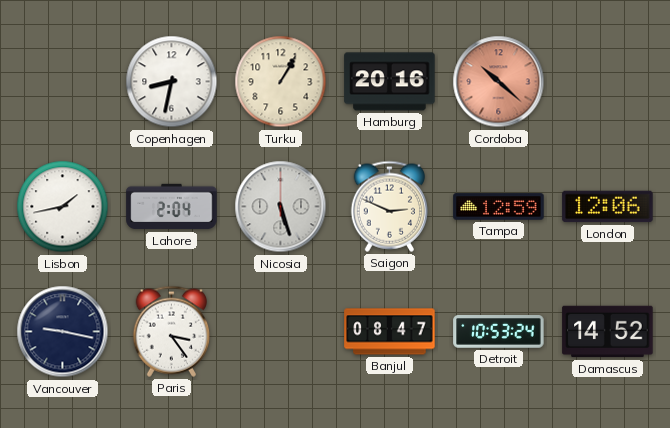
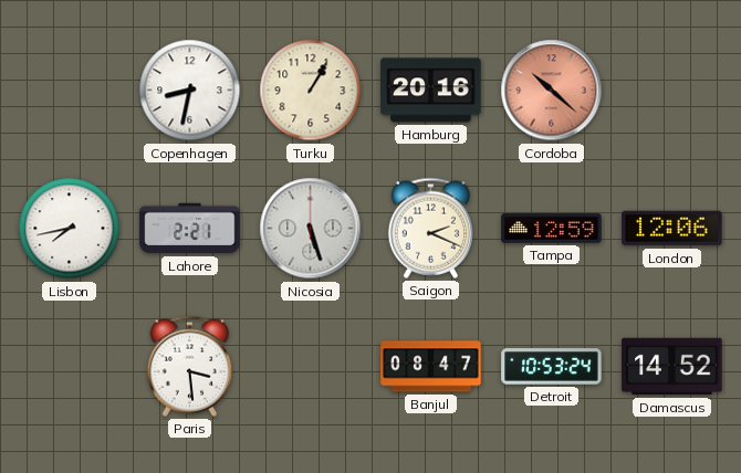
Lisbon: 1:43 -> 7:43
Lahore: 2:04 -> 2:21
Saigon: 2:49 -> 2:19
Vancouver: 9:17 -> none
Paris: 3:24 -> 3:29
